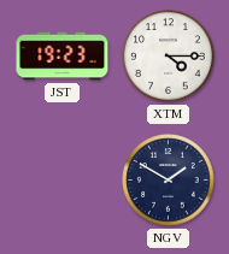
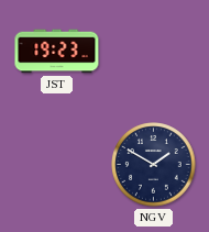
XTM: 4:15 -> none
